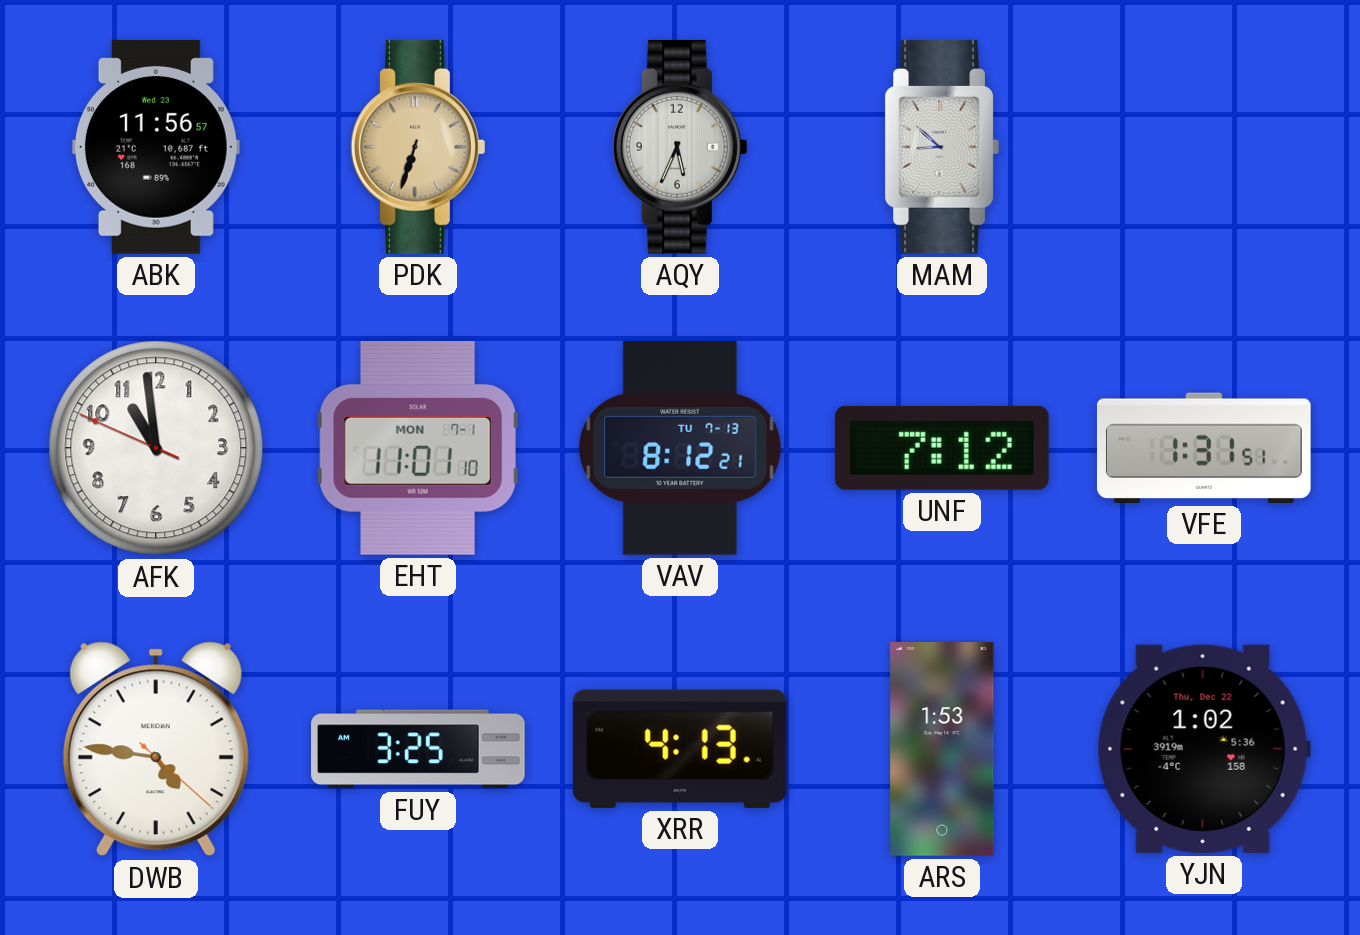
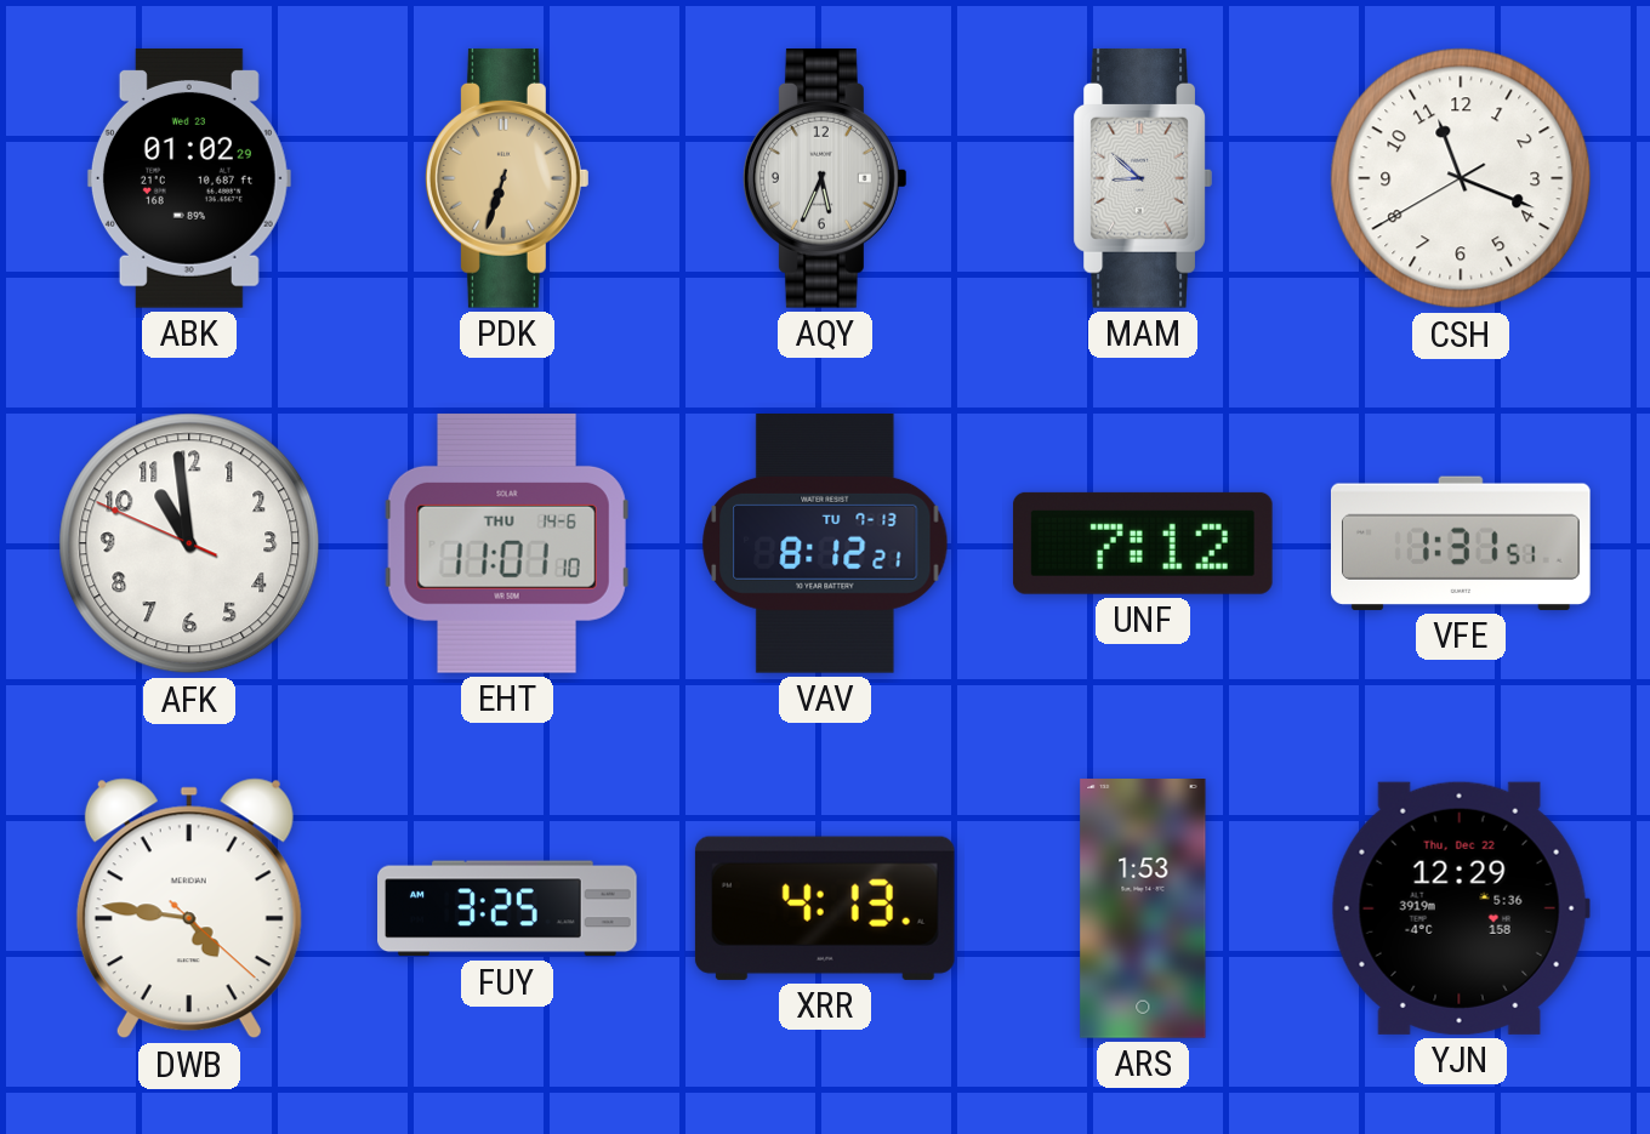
ABK: 11:56 -> 01:02
CSH: none -> 11:18
EHT date: MON 7-1 -> THU 14-6
YJN: 1:02 -> 12:29
